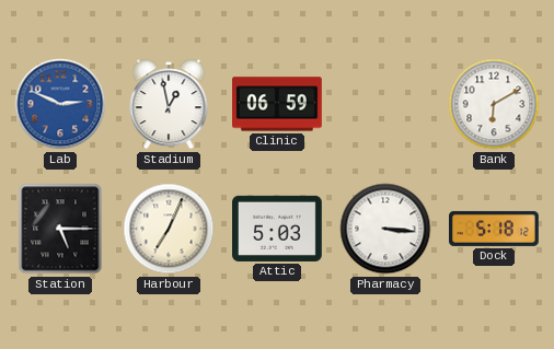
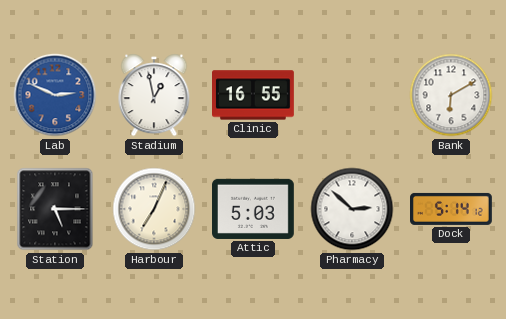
Clinic: 06:59 -> 16:55
Pharmacy: 3:16 -> 2:52
Dock: 5:18 -> 5:14
